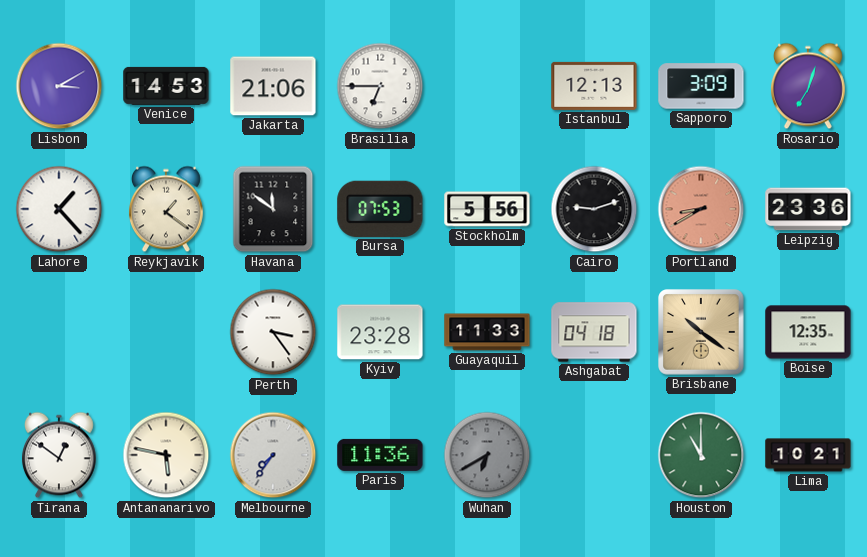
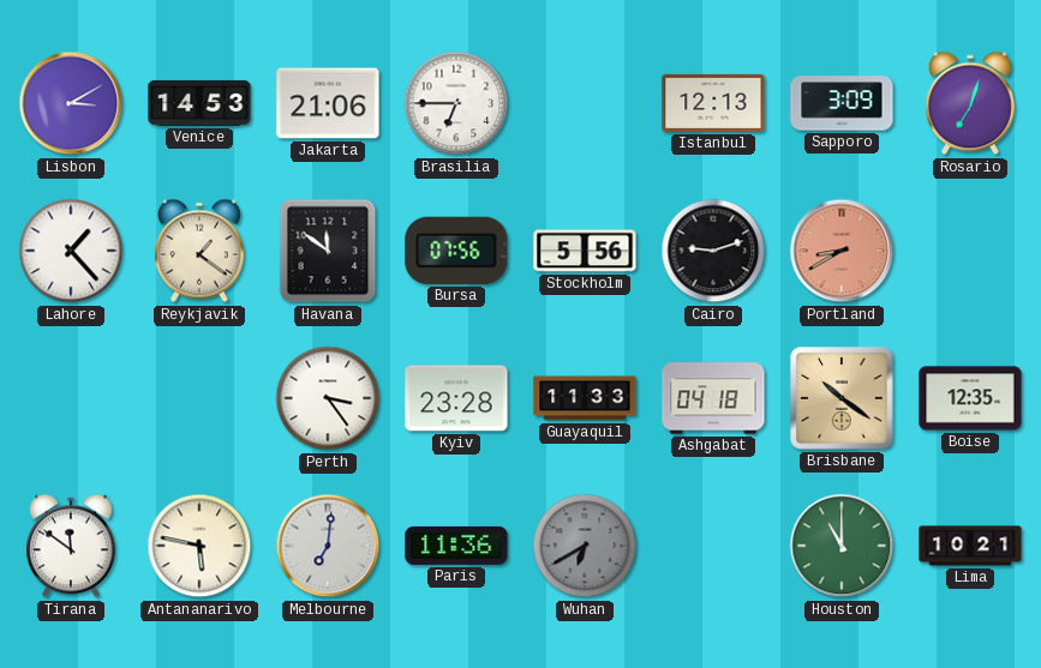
Bursa: 07:53 -> 07:56
Leipzig: 23:36 -> none
Tirana: 12:51 -> 11:51
Melbourne: 7:36 -> 7:01
